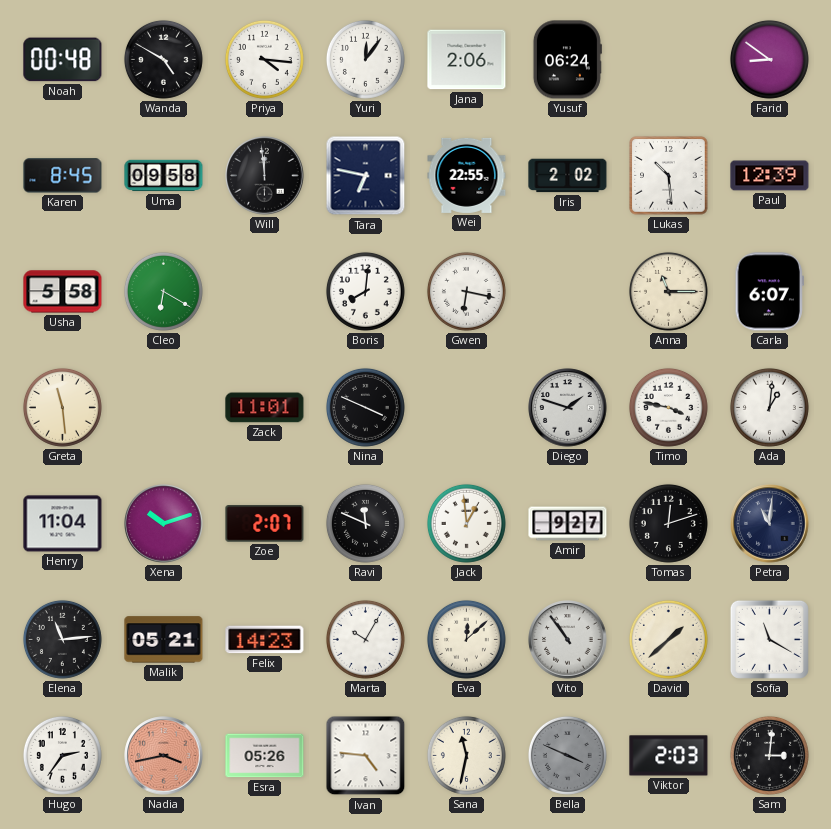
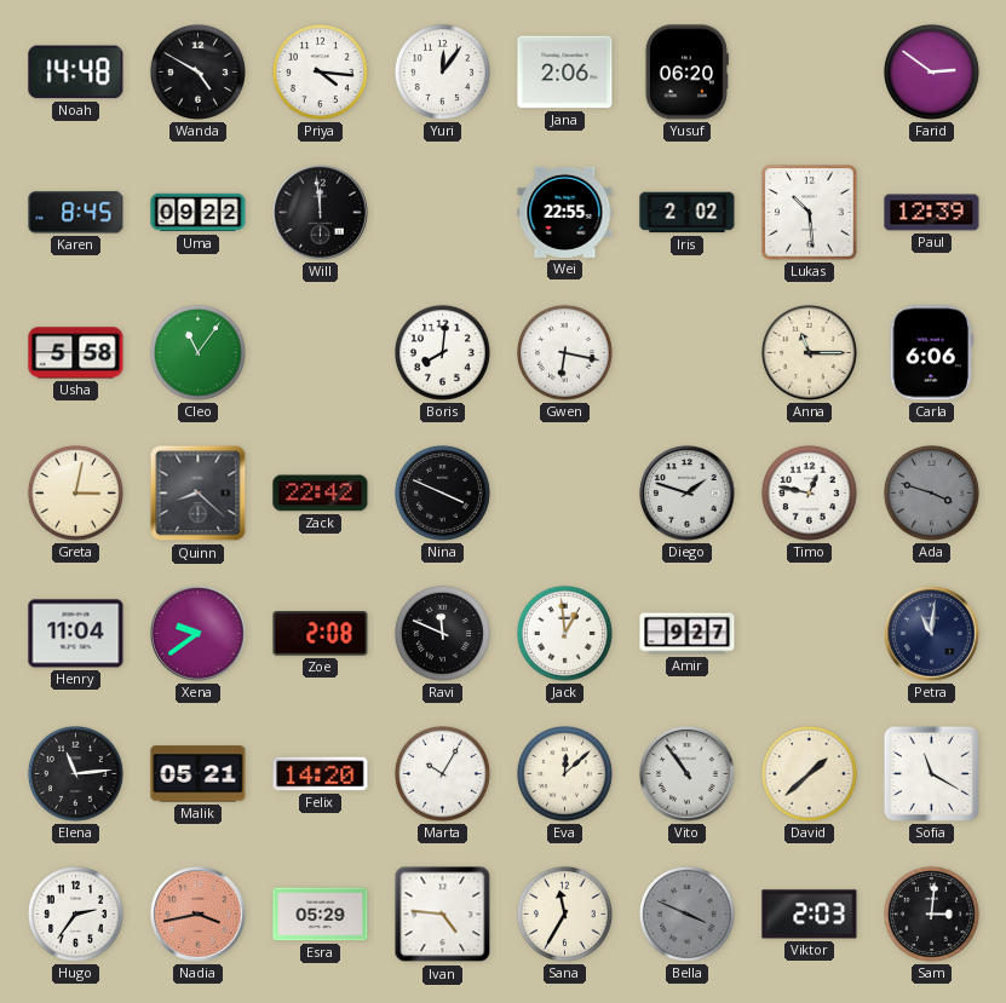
Noah: 00:48 -> 14:48
Yusuf: 06:24 -> 06:20
Farid: 8:51 -> 2:51
Uma: 09:58 -> 09:22
Tara: 6:47 -> none
Cleo: 6:20 -> 11:06
Carla: 6:07 -> 6:06
Greta: 11:29 -> 3:02
Quinn: none -> 8:22
Zack: 11:01 -> 22:42
Timo: 3:47 -> 12:47
Ada: 1:01 -> 3:48
Ada dial: white -> grey
Xena: 10:12 -> 9:39
Zoe: 2:07 -> 2:08
Tomas: 12:12 -> none
Felix: 14:23 -> 14:20
Esra: 05:26 -> 05:29
Sana: 11:32 -> 11:35
